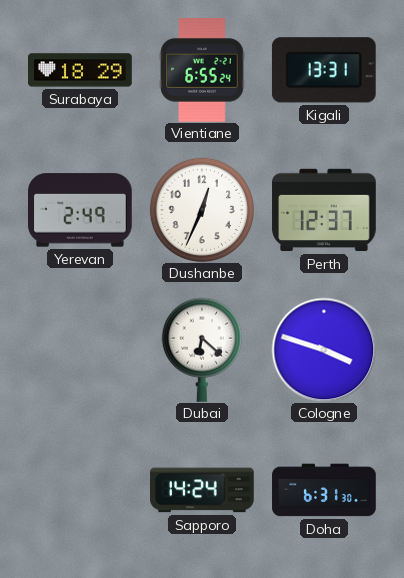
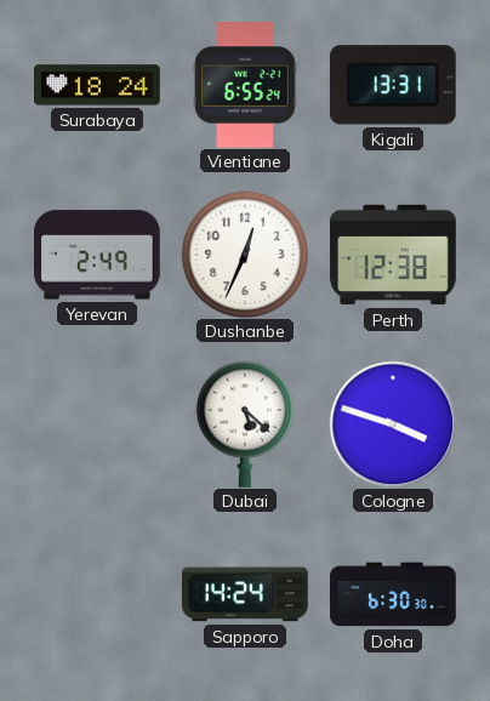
Surabaya: 18:29 -> 18:24
Perth: 12:37 -> 12:38
Dubai: 6:22 -> 5:22
Doha: 6:31 -> 6:30
